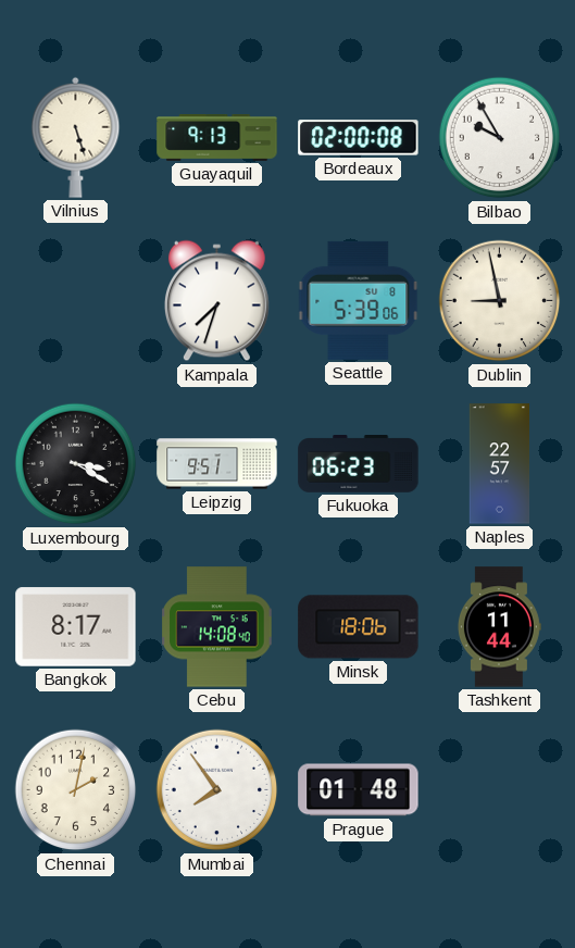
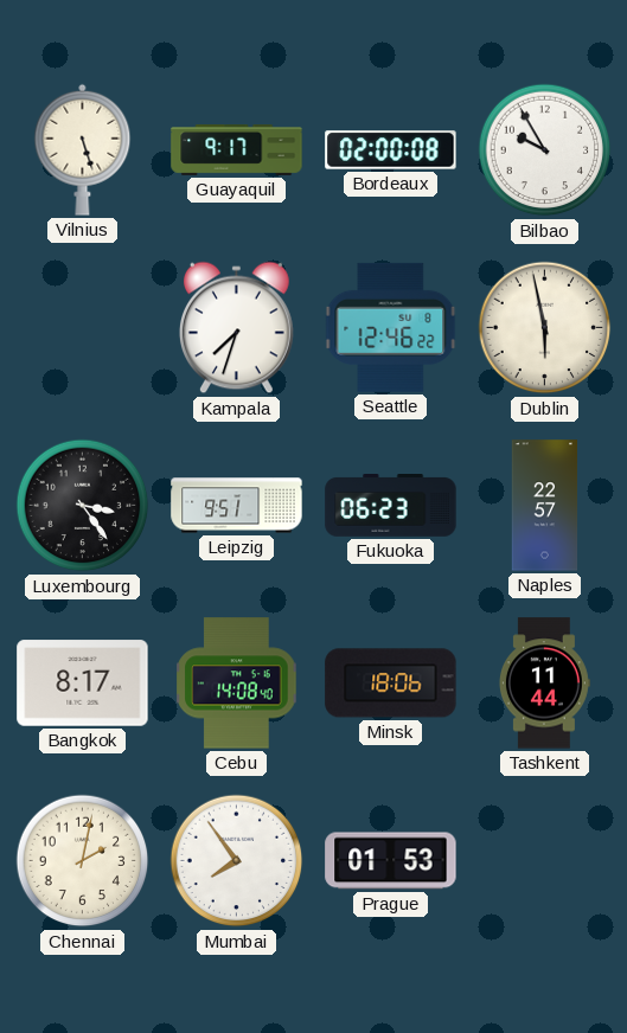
Guayaquil: 9:13 -> 9:17
Seattle: 5:39 -> 12:46
Dublin: 8:58 -> 5:58
Luxembourg: 3:20 -> 3:24
Prague: 01:48 -> 01:53
